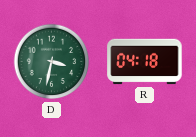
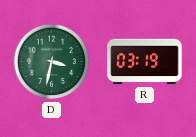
R: 04:18 -> 03:19
